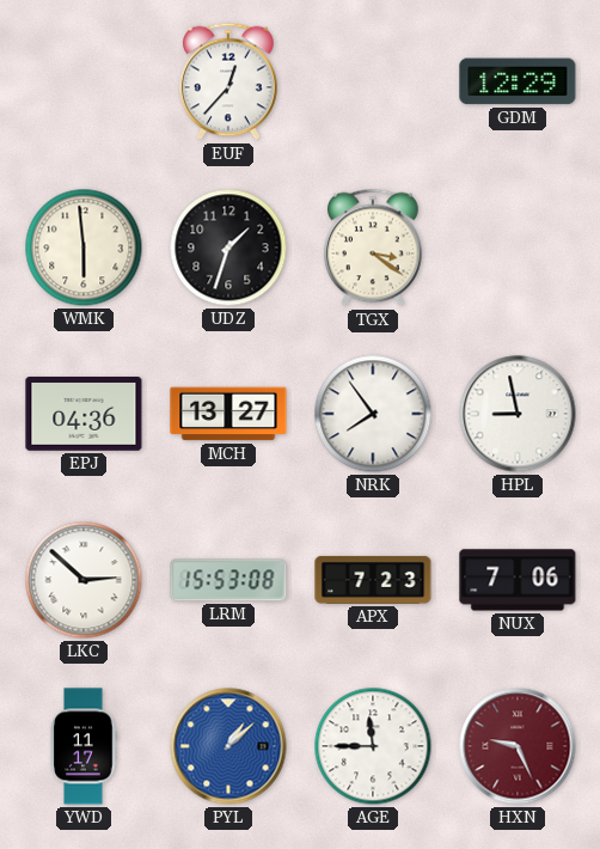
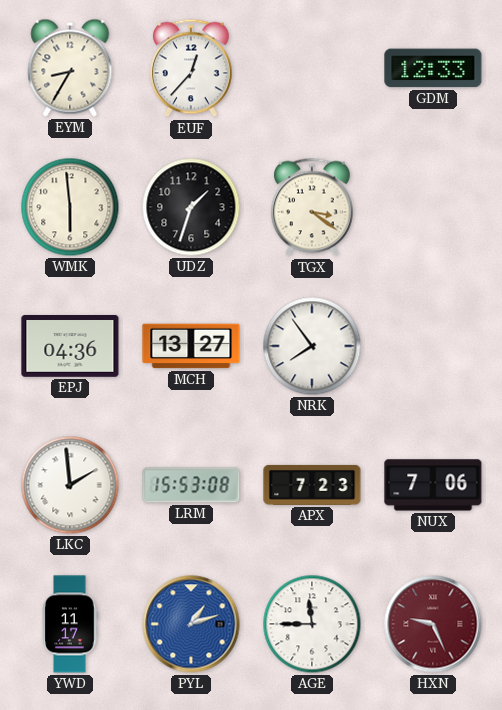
EYM: none -> 8:35
GDM: 12:29 -> 12:33
HPL: 8:58 -> none
LKC: 2:52 -> 1:59
PYL: 1:08 -> 1:12
